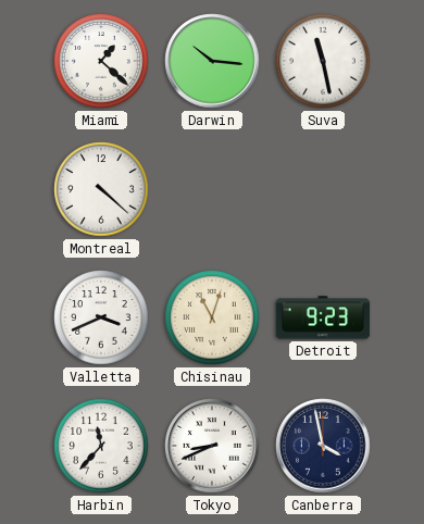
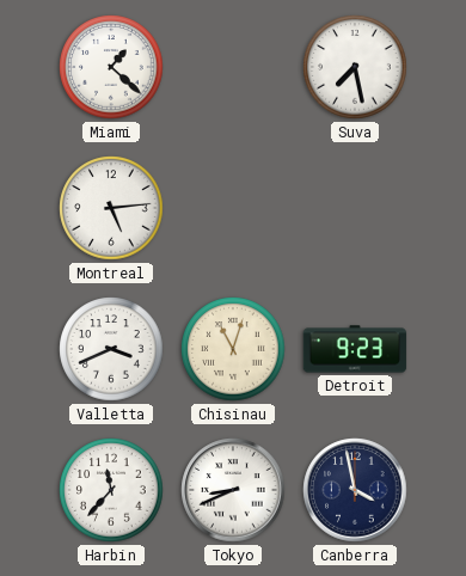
Darwin: 10:16 -> none
Suva: 11:28 -> 7:28
Montreal: 4:22 -> 5:14
